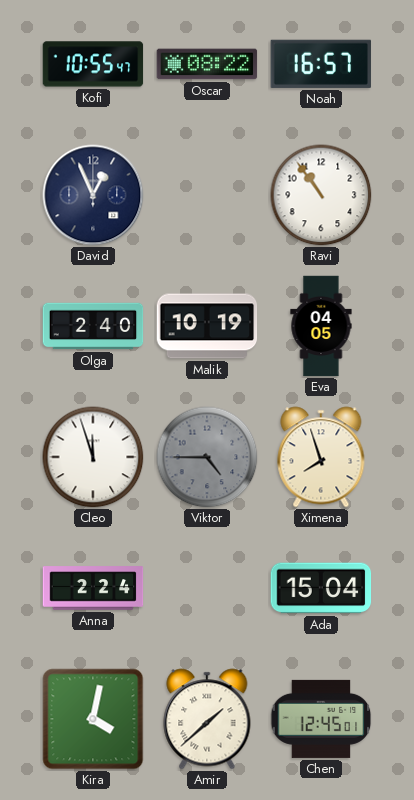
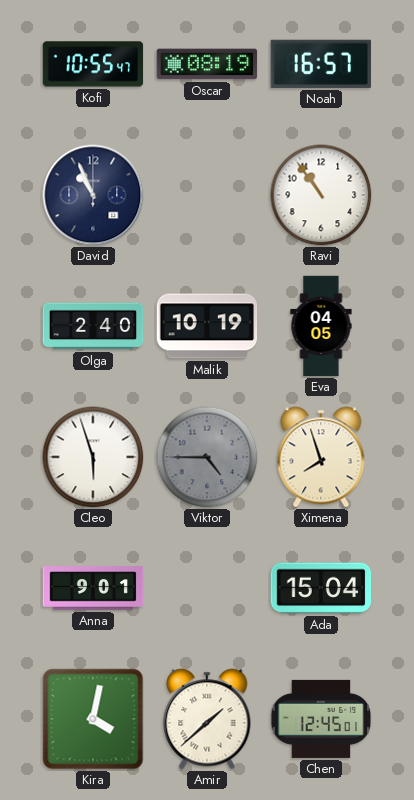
Oscar: 08:22 -> 08:19
David: 12:56 -> 10:56
Cleo: 11:57 -> 5:57
Anna: 2:24 -> 9:01
